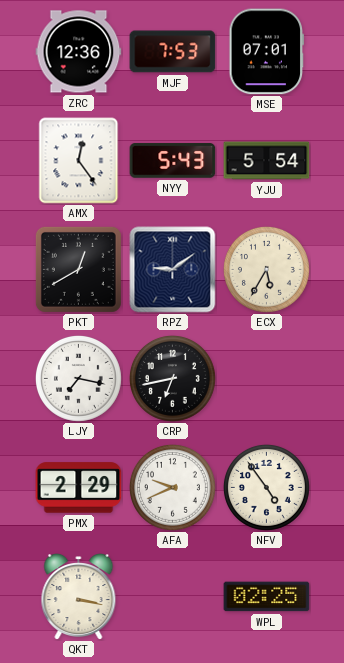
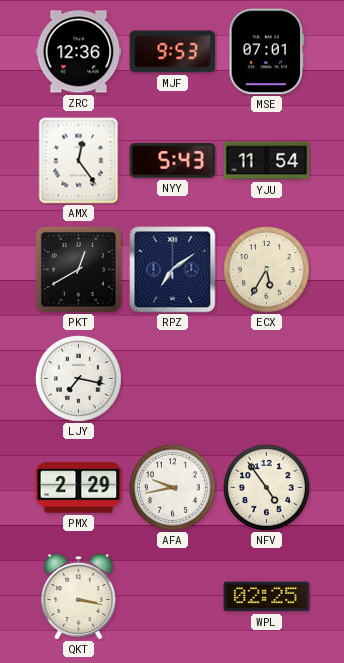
MJF: 7:53 -> 9:53
YJU: 5:54 -> 11:54
RPZ: 9:09 -> 7:09
CRP: 6:43 -> none
AFA: 9:41 -> 9:43
